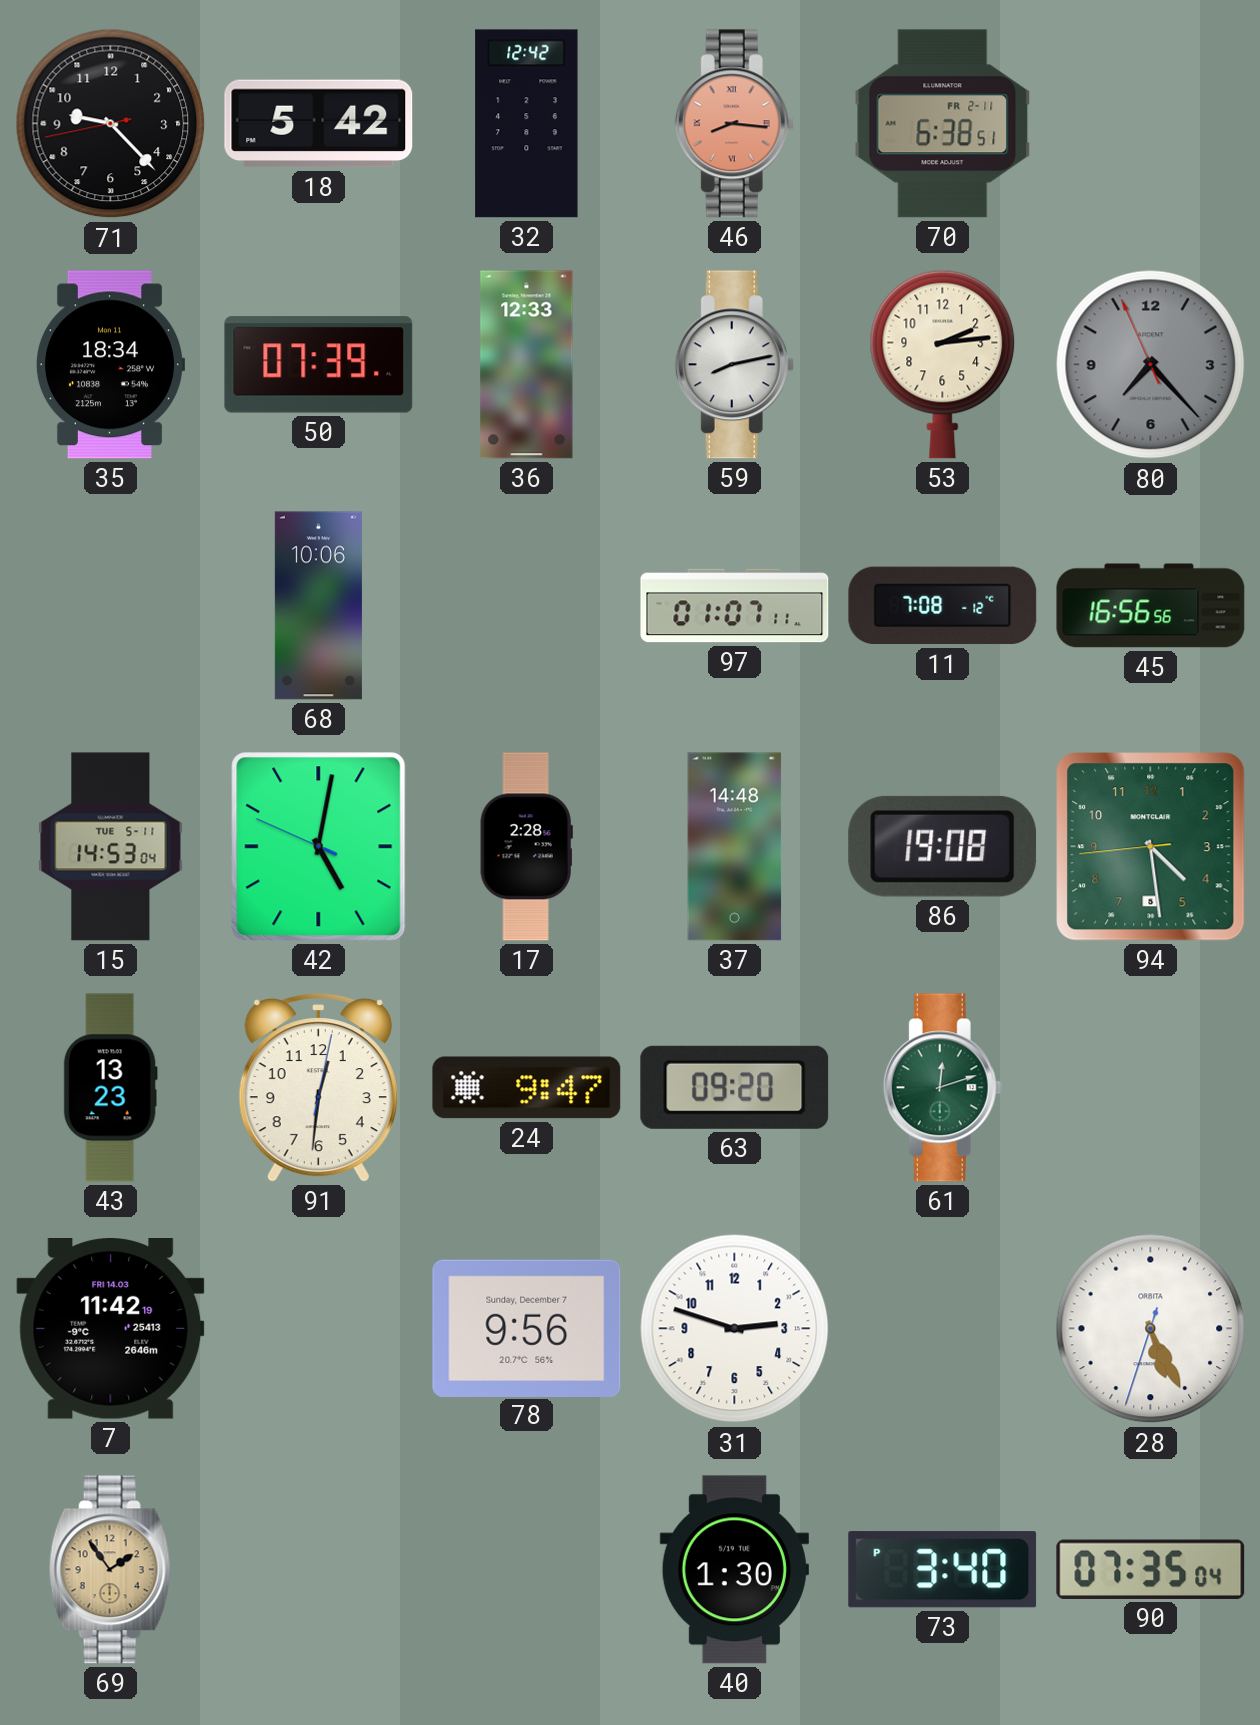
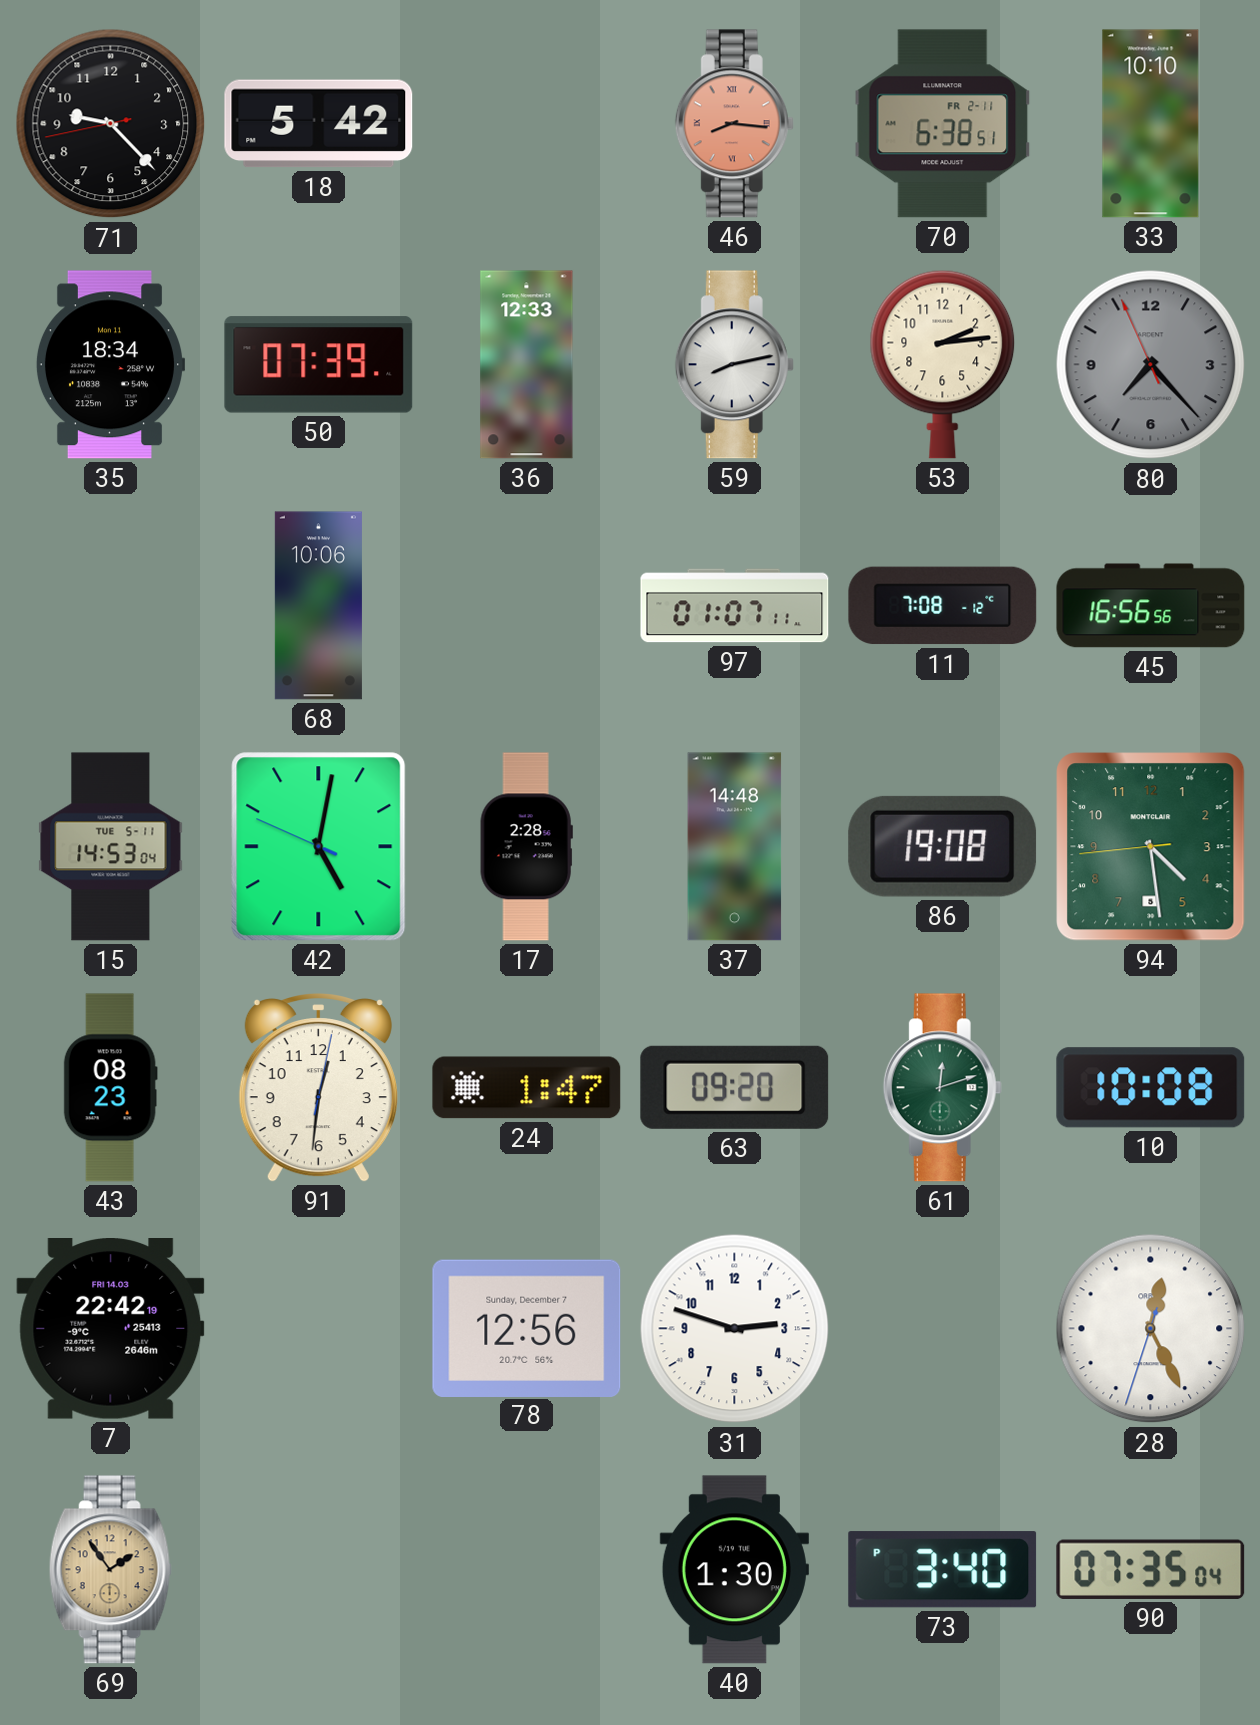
32: 12:42 -> none
33: none -> 10:10
43: 13:23 -> 08:23
24: 9:47 -> 1:47
10: none -> 10:08
7: 11:42 -> 22:42
78: 9:56 -> 12:56
28: 5:25 -> 12:25
